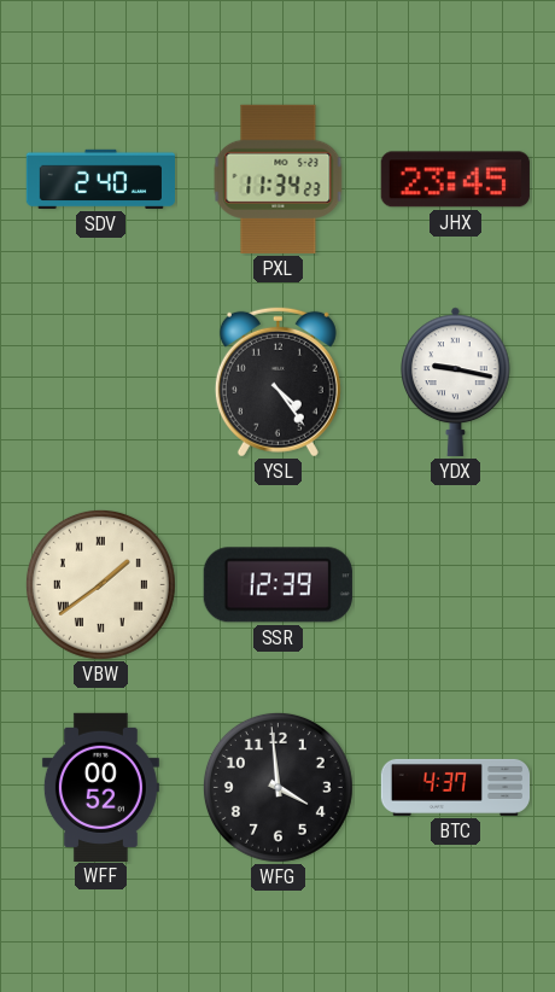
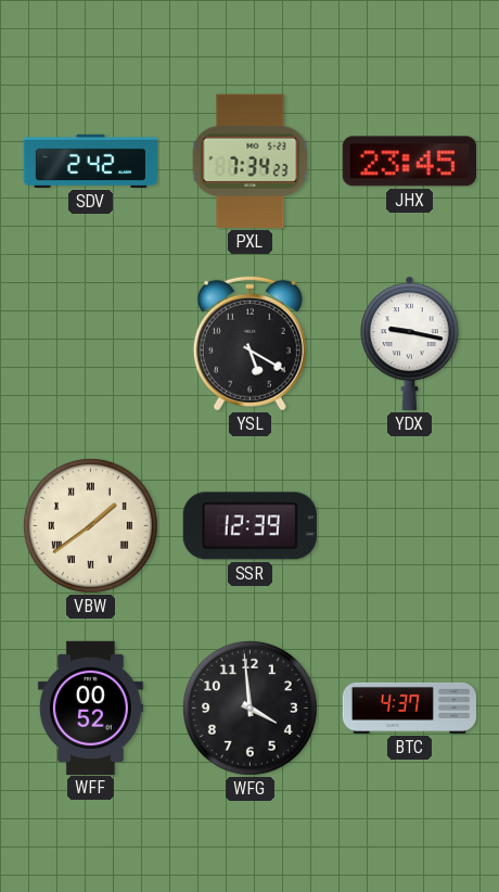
SDV: 2:40 -> 2:42
PXL: 11:34 -> 7:34
YSL: 4:24 -> 5:20
